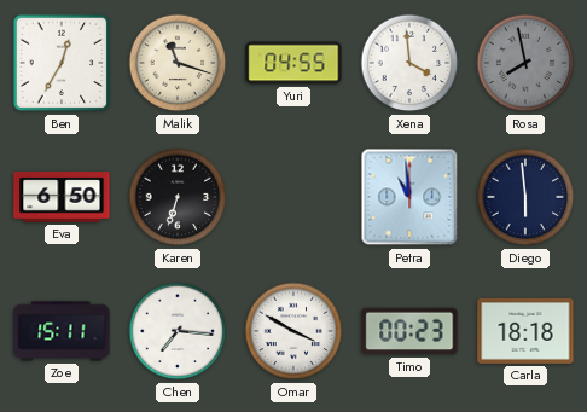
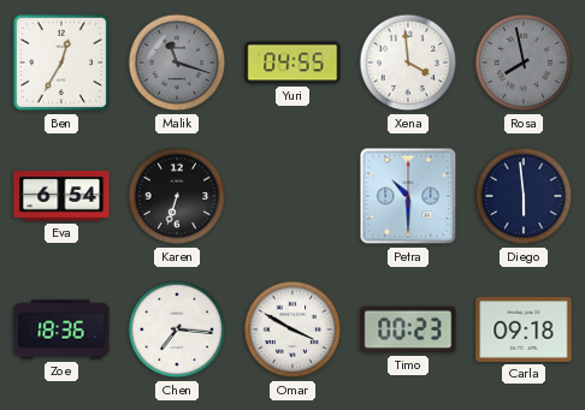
Malik dial: cream -> grey
Eva: 6:50 -> 6:54
Petra: 10:59 -> 10:30
Zoe: 15:11 -> 18:36
Carla: 18:18 -> 09:18
